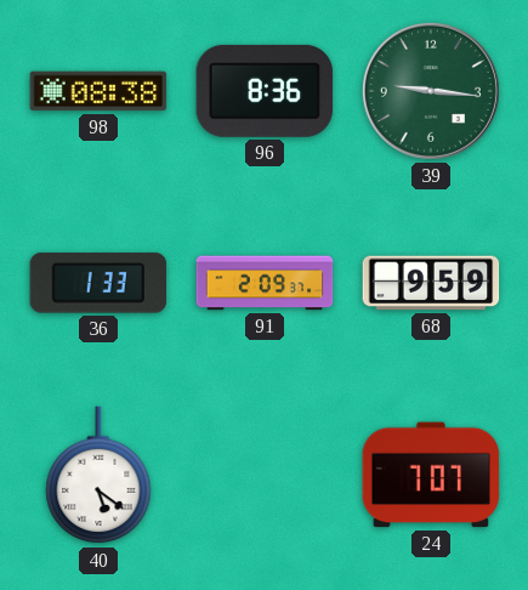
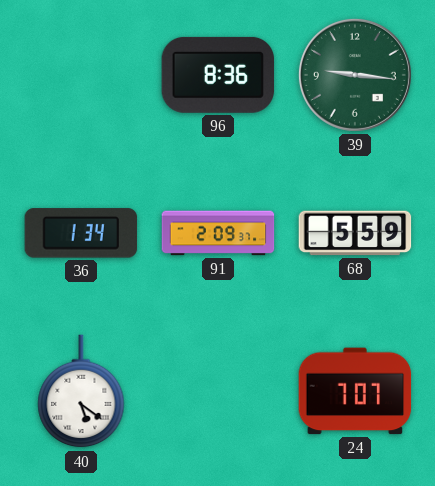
98: 08:38 -> none
36: 1:33 -> 1:34
68: 9:59 -> 5:59
